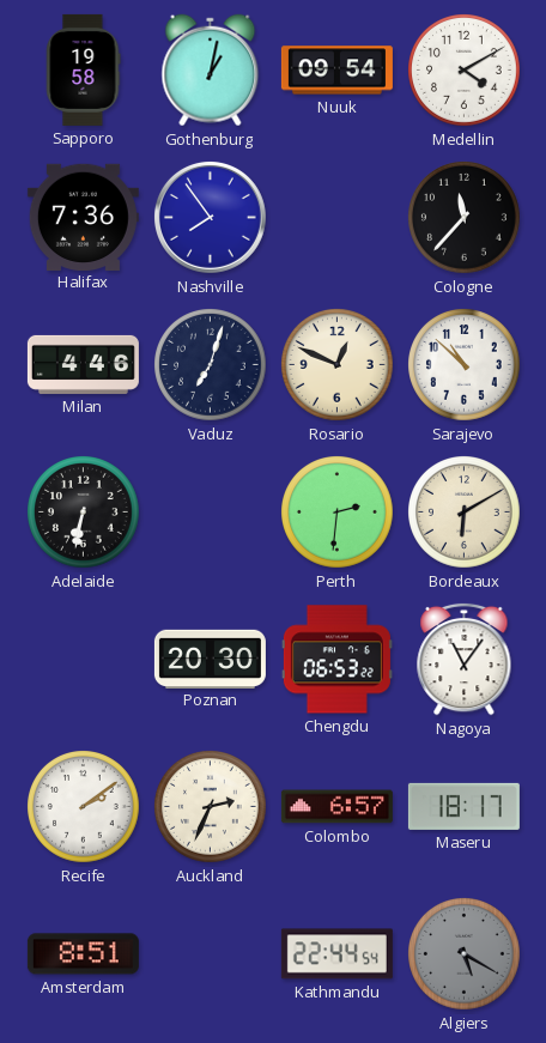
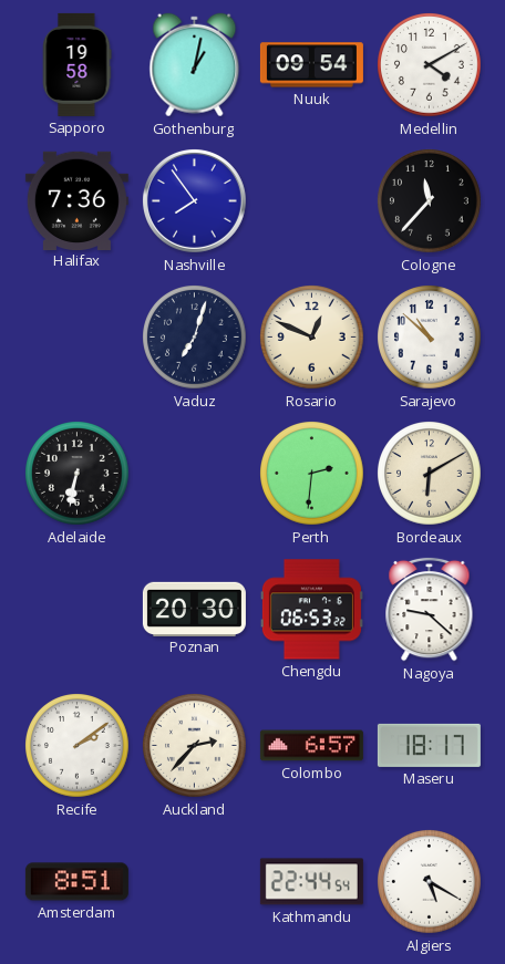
Milan: 4:46 -> none
Nagoya: 11:06 -> 9:22
Auckland: 2:34 -> 2:37
Algiers dial: grey -> white
